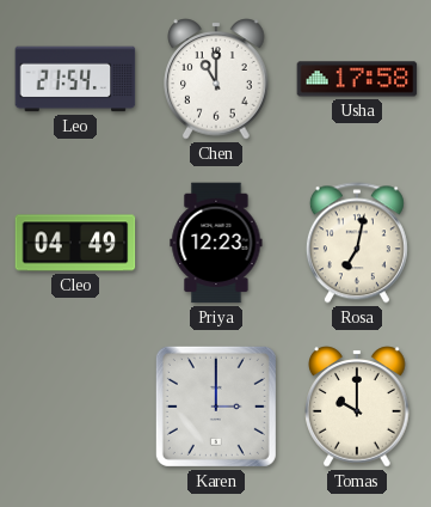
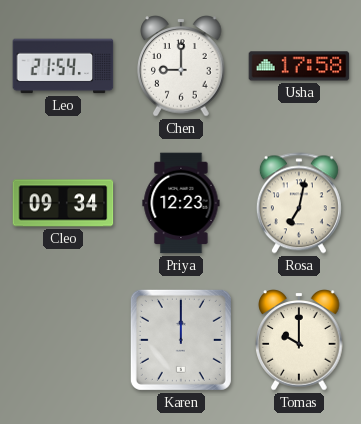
Chen: 11:00 -> 9:00
Cleo: 04:49 -> 09:34
Karen: 3:00 -> 12:00
